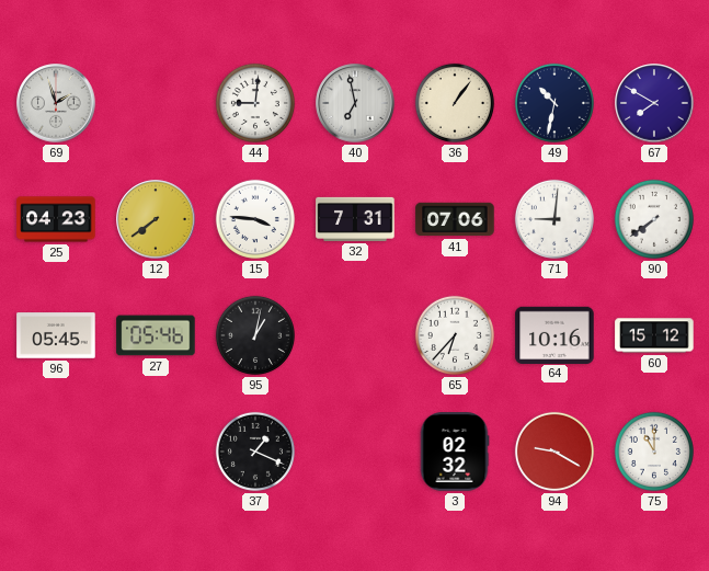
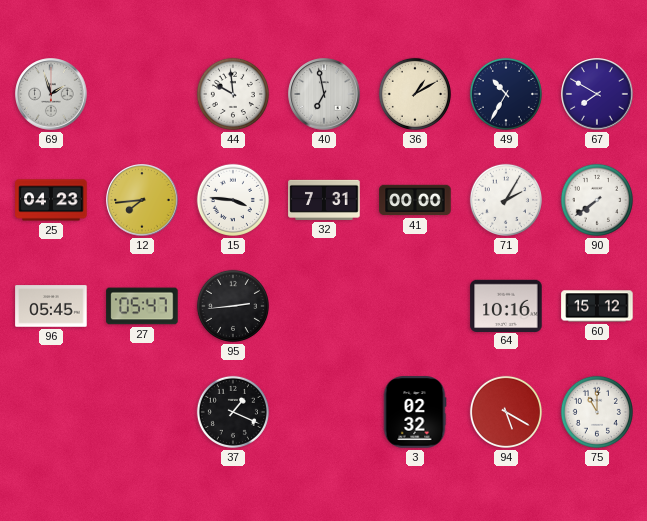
44: 9:01 -> 9:59
36: 1:06 -> 1:10
49: 10:32 -> 10:35
12: 7:39 -> 7:44
41: 07:06 -> 00:00
71: 9:01 -> 2:05
27: 05:46 -> 05:47
95: 1:02 -> 2:44
65: 6:37 -> none
94: 9:20 -> 5:20
